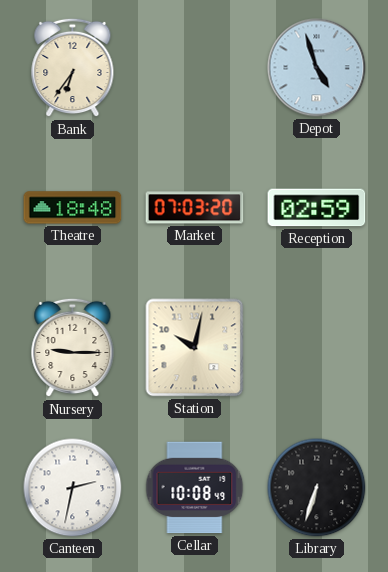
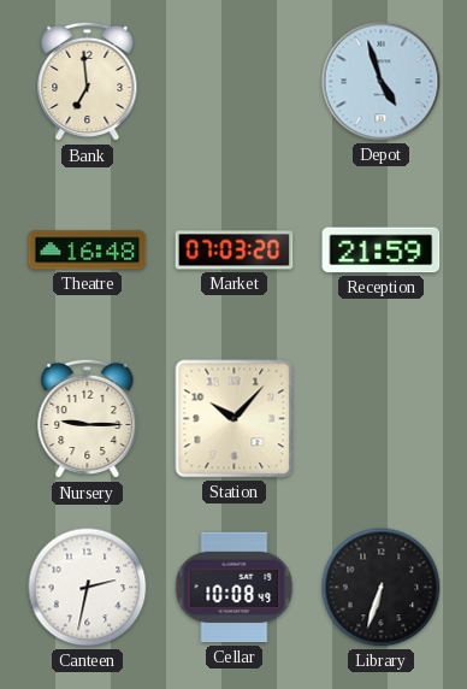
Bank: 6:36 -> 6:59
Theatre: 18:48 -> 16:48
Reception: 02:59 -> 21:59
Station: 10:02 -> 10:07
